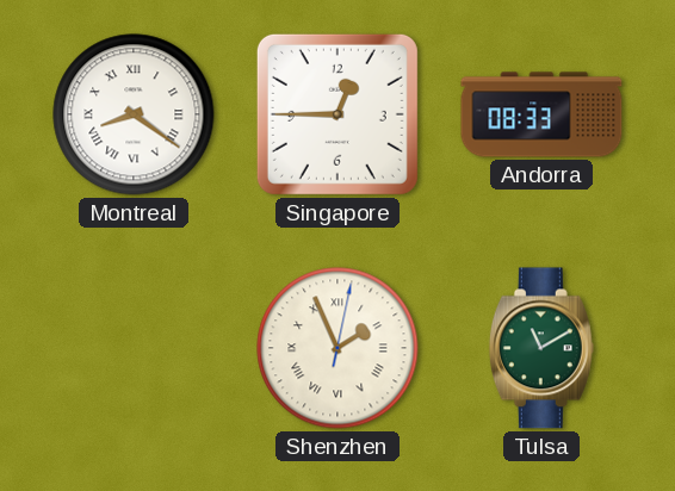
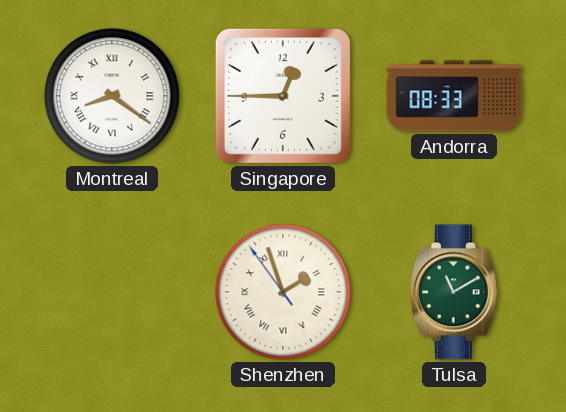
Shenzhen: 1:56:02 -> 1:56:54
